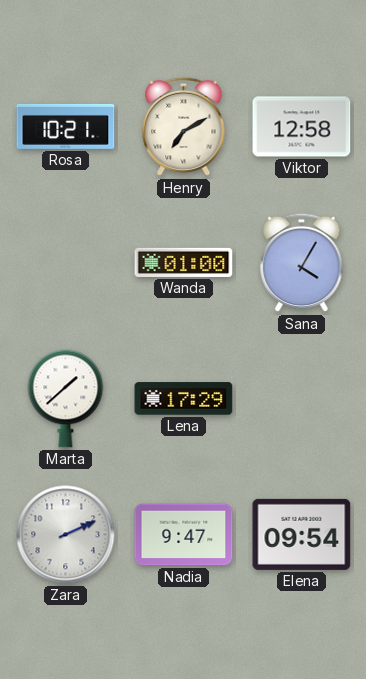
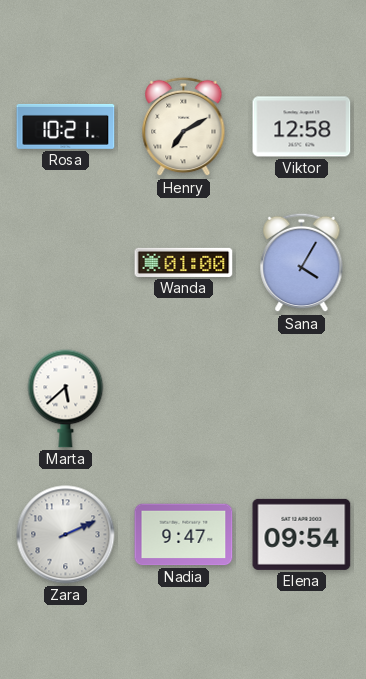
Marta: 1:38 -> 5:38
Lena: 17:29 -> none
